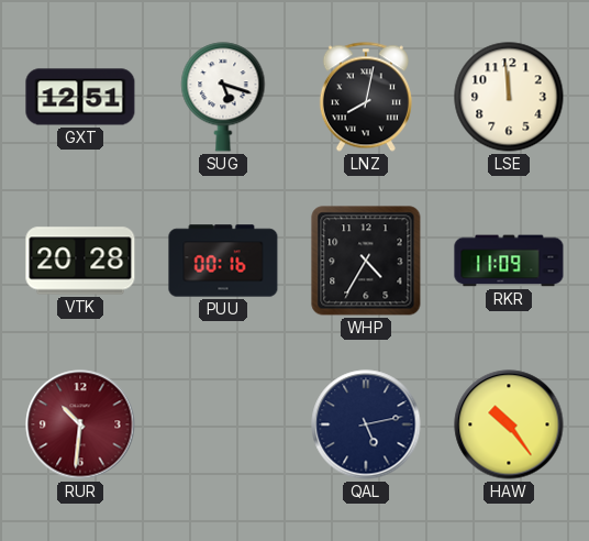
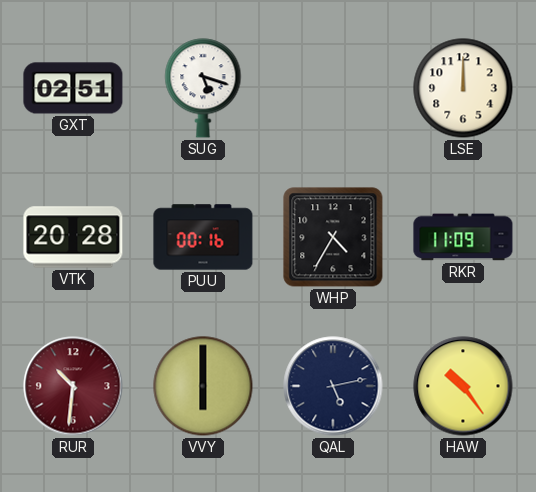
GXT: 12:51 -> 02:51
LNZ: 8:02 -> none
LSE: 11:59 -> 12:00
VVY: none -> 6:00
